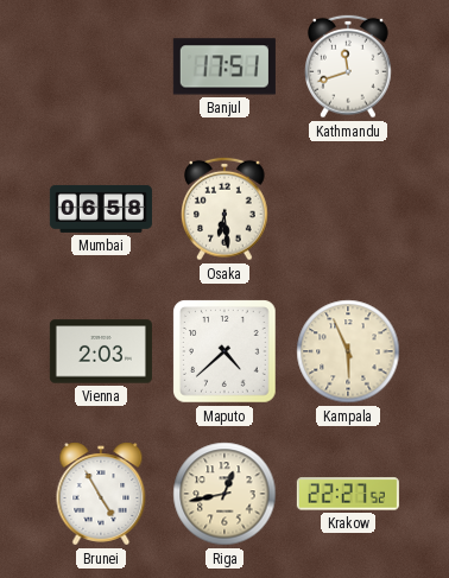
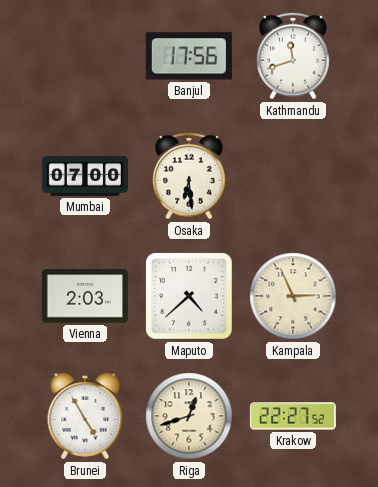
Banjul: 17:51 -> 17:56
Mumbai: 06:58 -> 07:00
Kampala: 5:56 -> 2:56
Riga: 12:43 -> 12:42
